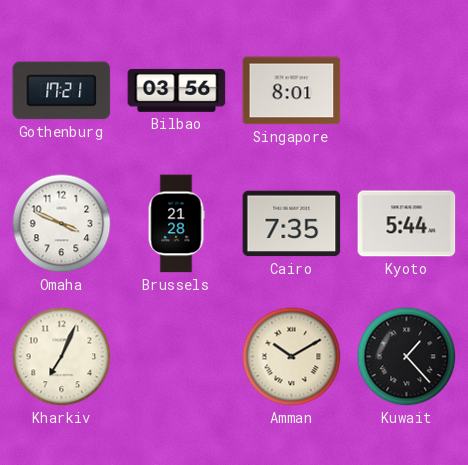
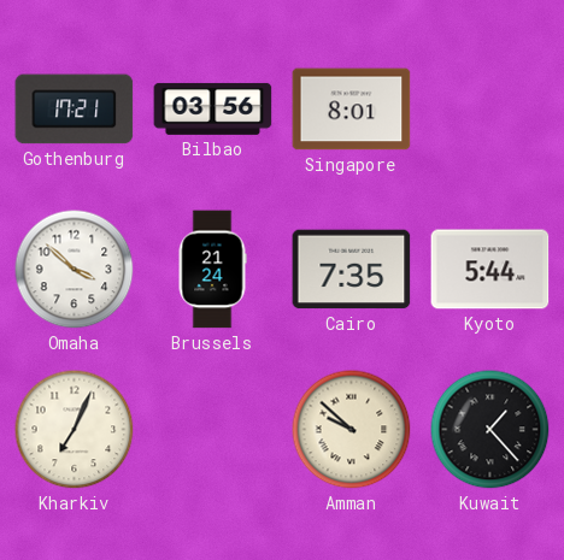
Omaha: 3:49 -> 3:52
Brussels: 21:28 -> 21:24
Amman: 10:10 -> 9:52
